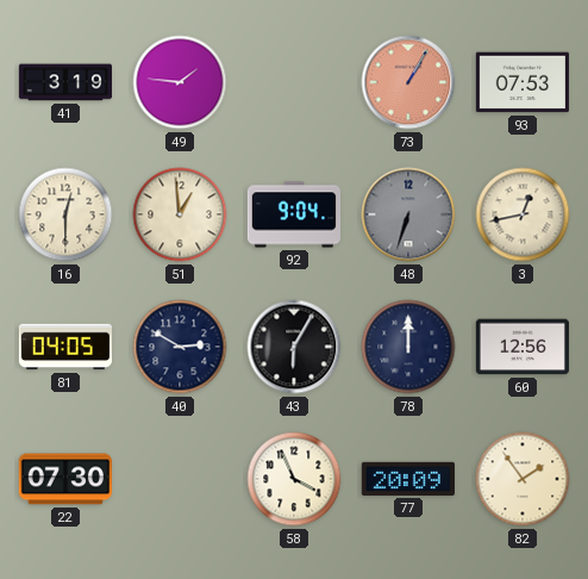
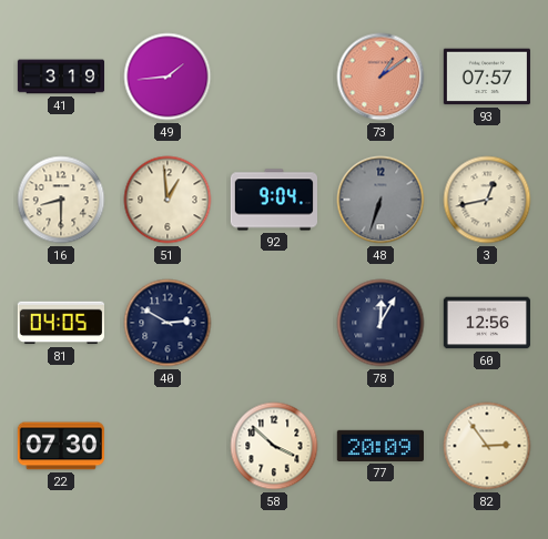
49: 1:46 -> 1:44
73: 1:05 -> 1:09
93: 07:53 -> 07:57
16: 12:30 -> 8:30
43: 6:05 -> none
78: 12:00 -> 12:05
58: 3:56 -> 3:52
82: 1:54 -> 2:54
